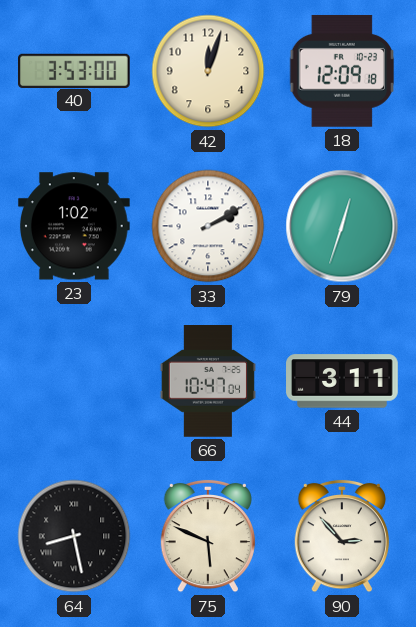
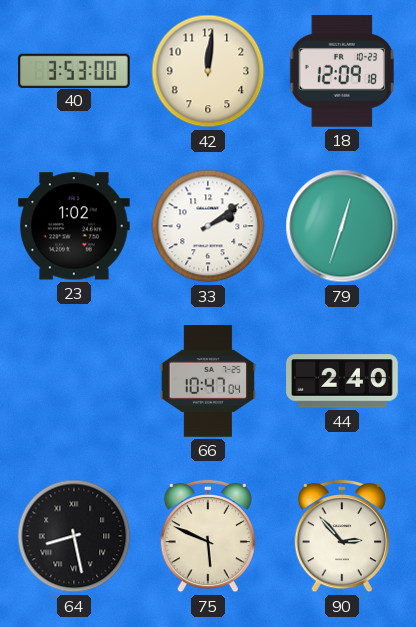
42: 12:03 -> 12:01
33: 2:10 -> 2:09
44: 3:11 -> 2:40
